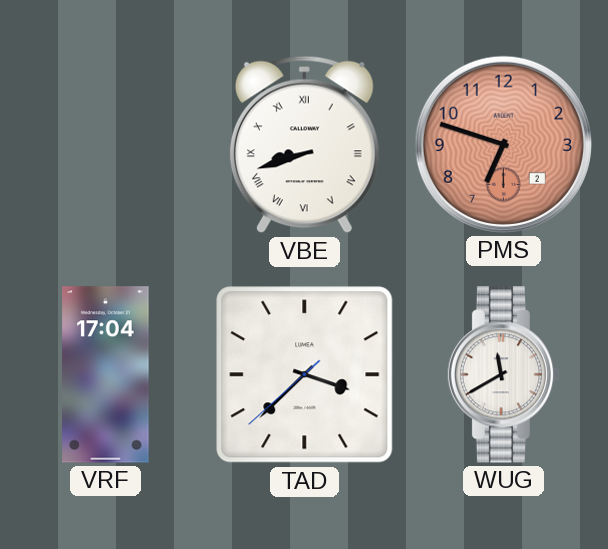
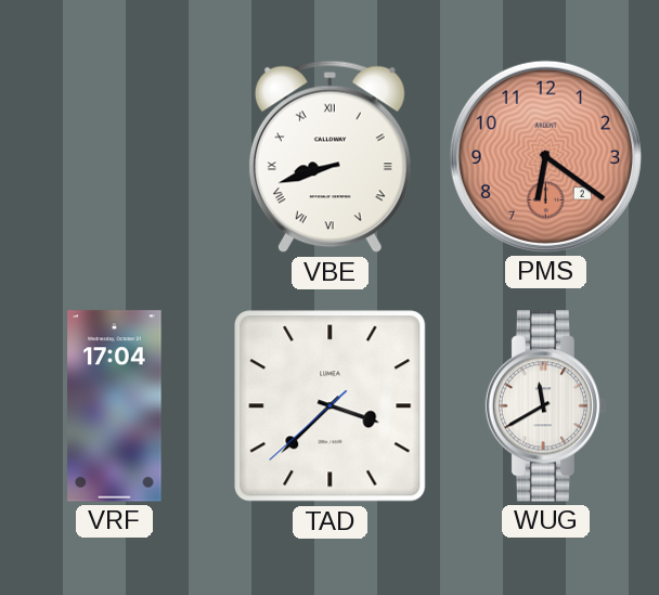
PMS: 6:48 -> 6:21
